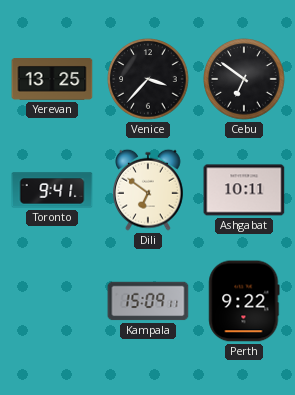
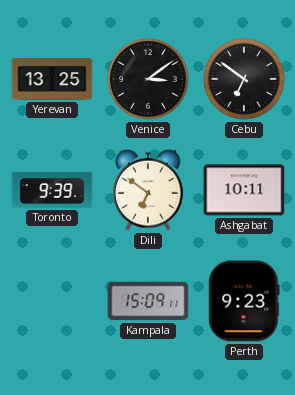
Venice: 3:37 -> 3:09
Toronto: 9:41 -> 9:39
Perth: 9:22 -> 9:23
